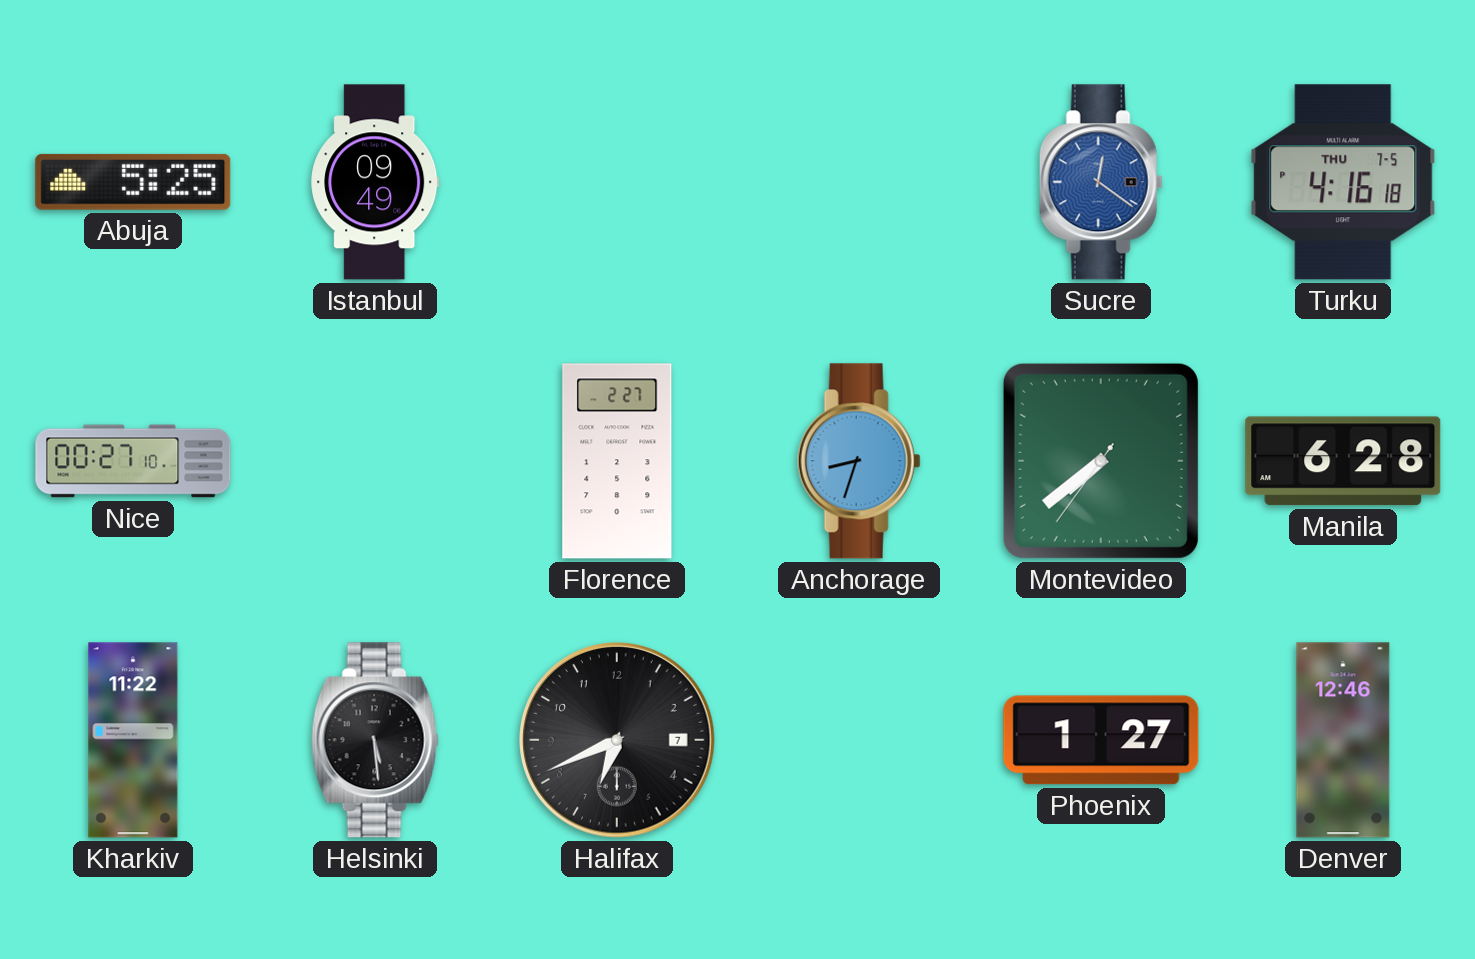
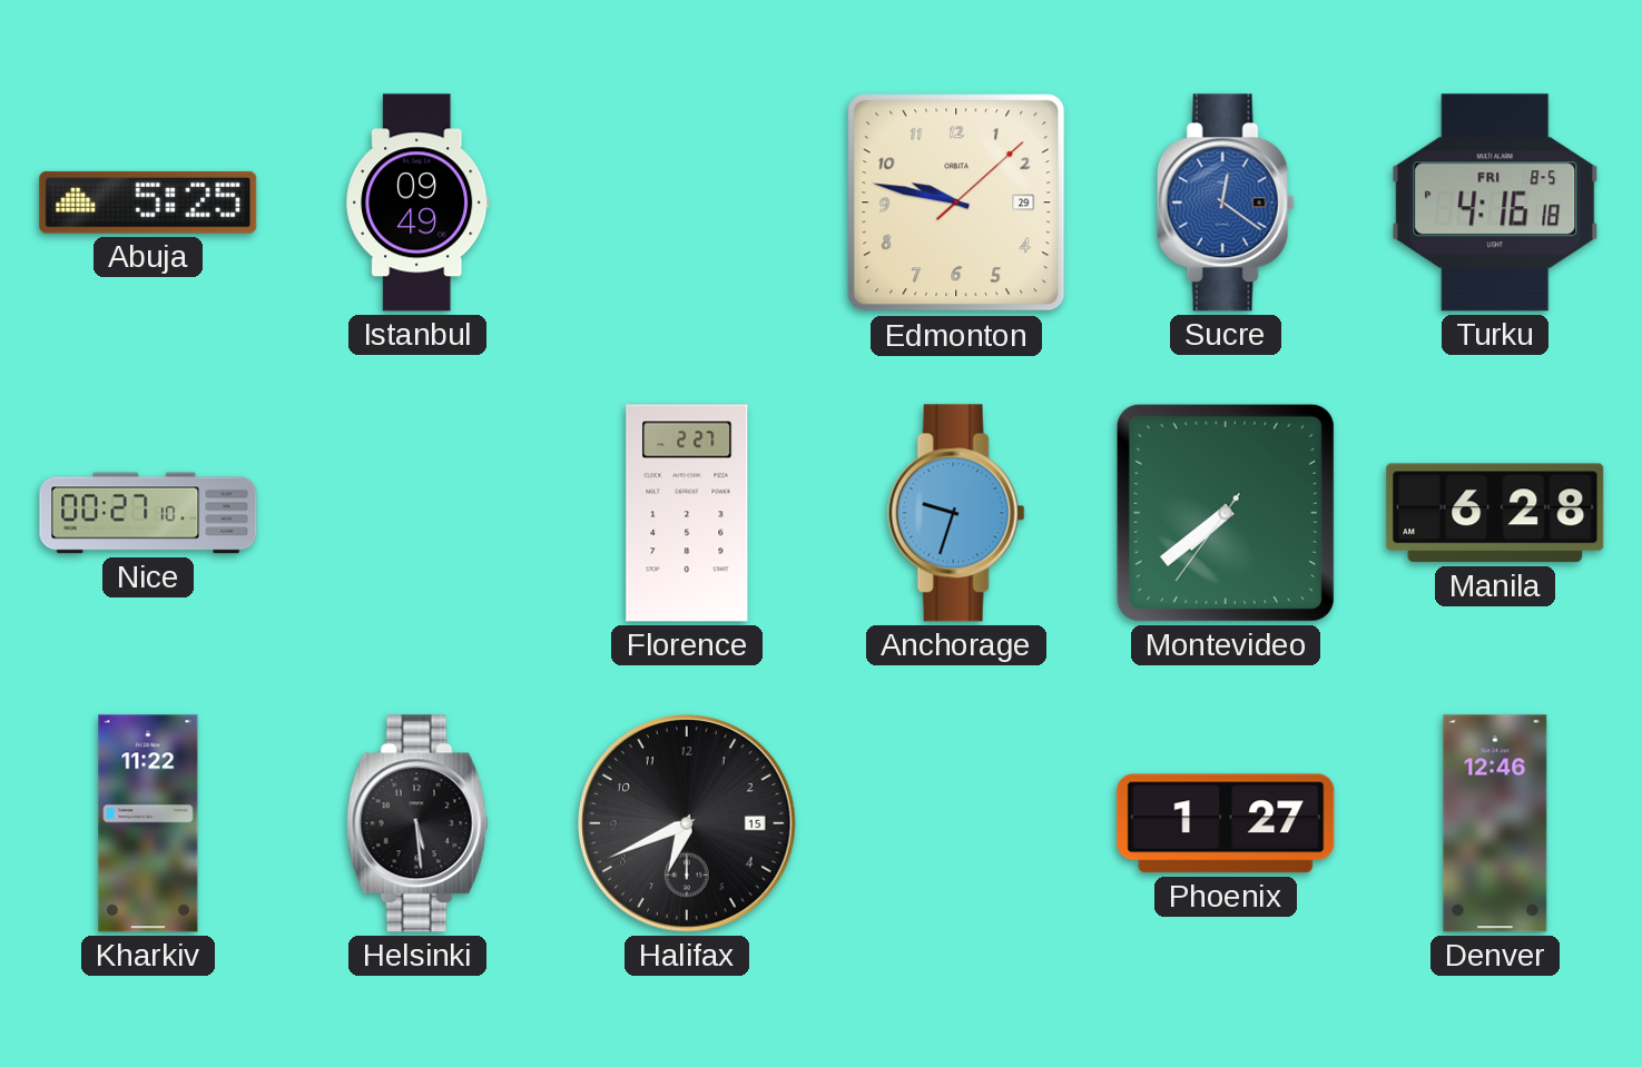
Edmonton: none -> 9:47
Turku date: THU 7-5 -> FRI 8-5
Anchorage: 8:33 -> 9:33
Halifax date: 7 -> 15
